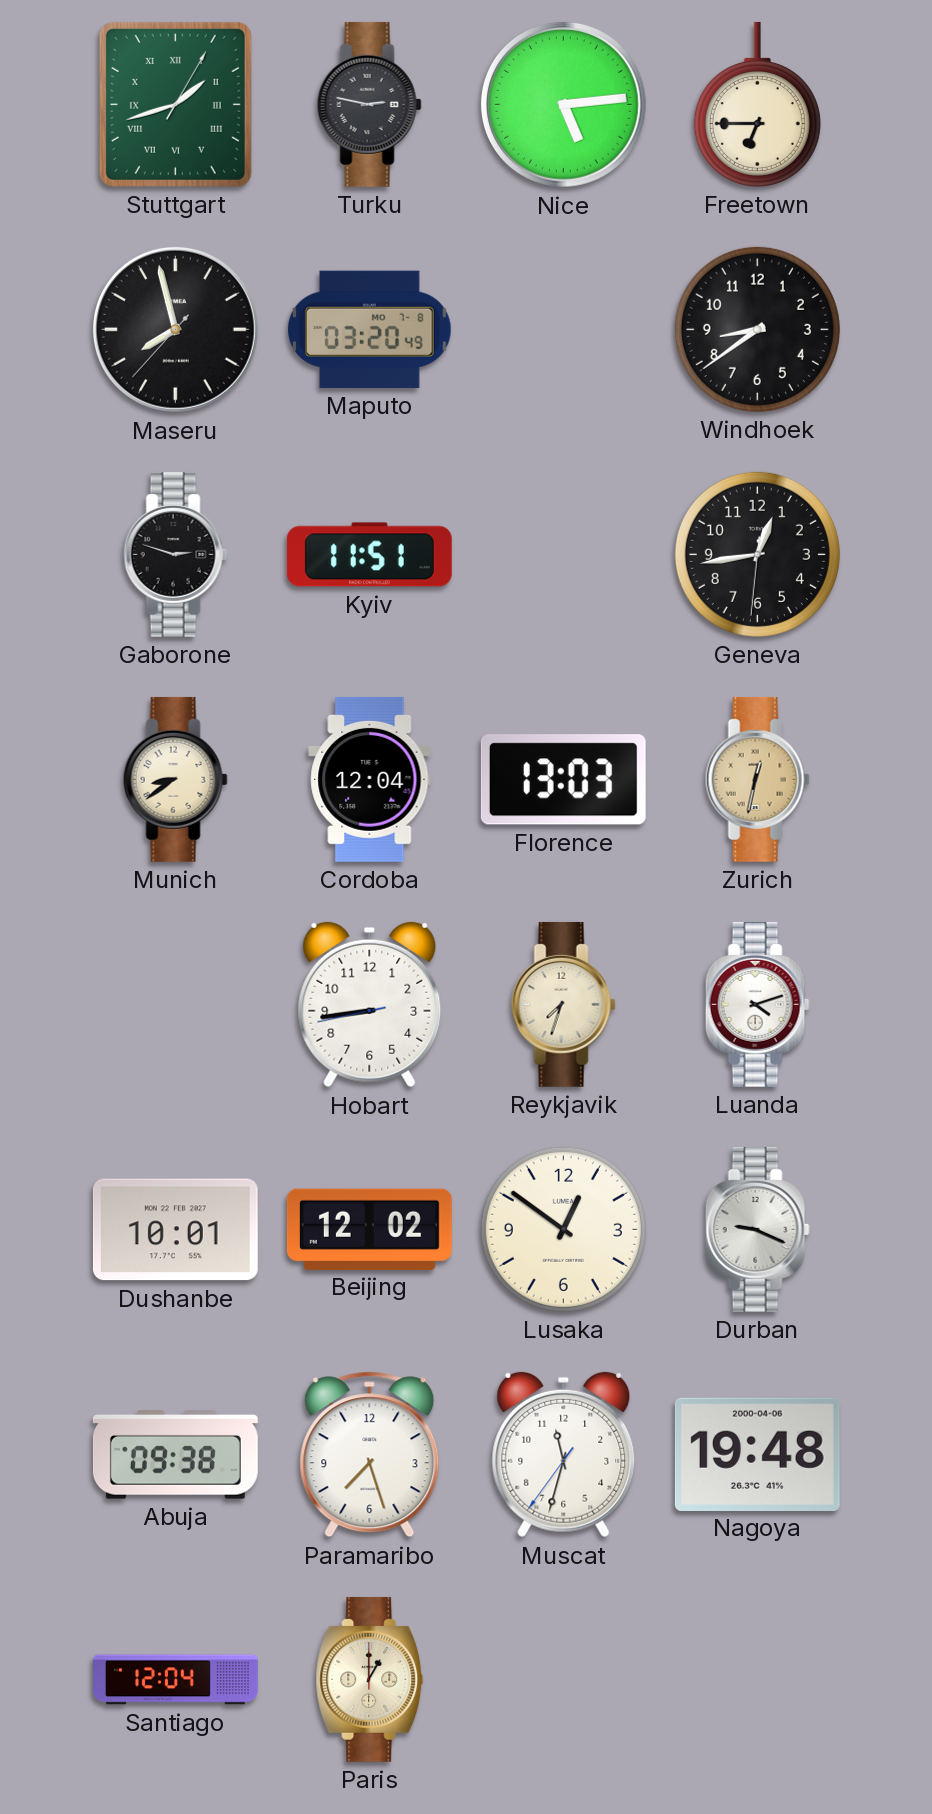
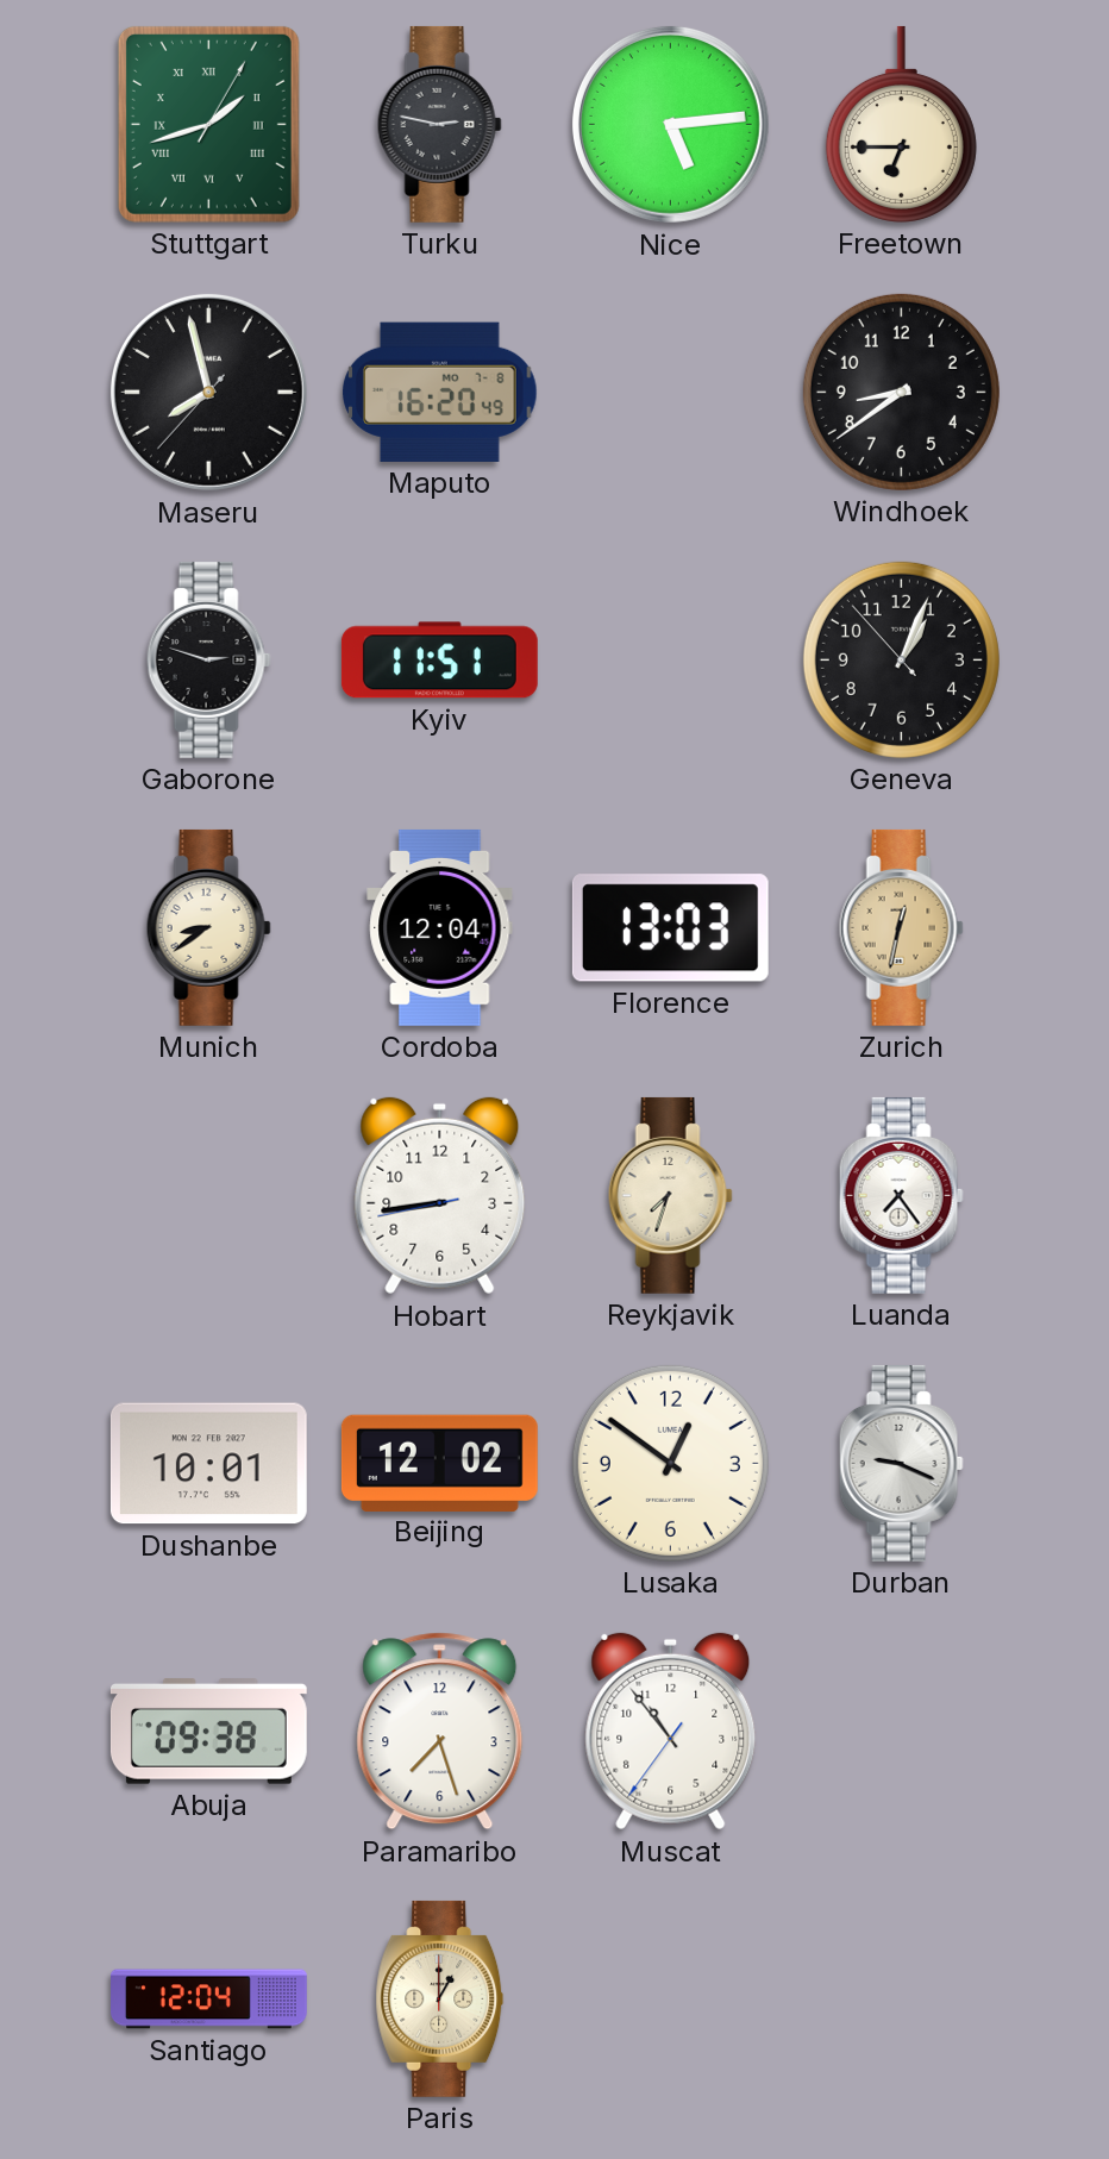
Maputo: 03:20 -> 16:20
Geneva: 12:43 -> 1:03
Luanda: 4:12 -> 7:24
Muscat: 11:32 -> 10:53
Nagoya: 19:48 -> none
